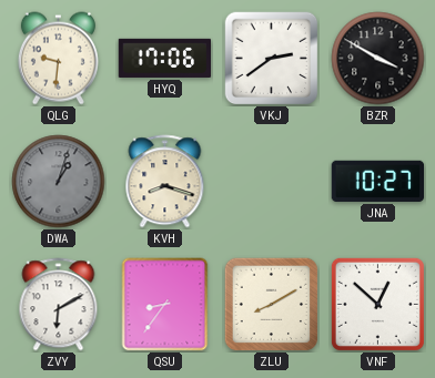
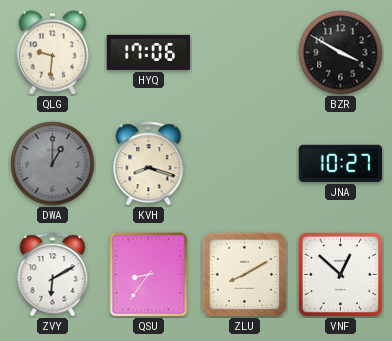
VKJ: 2:39 -> none
DWA: 1:03 -> 1:00
